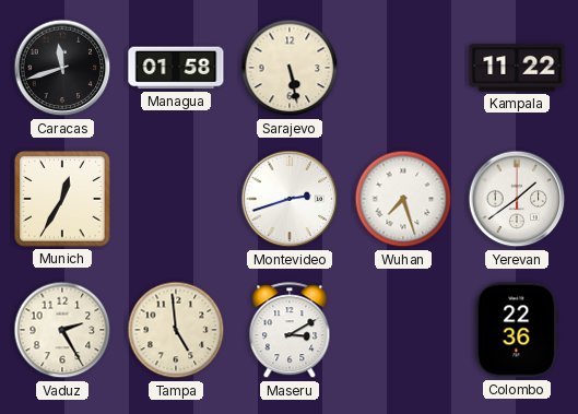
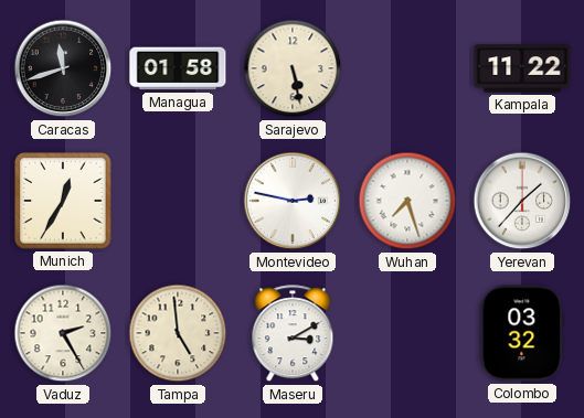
Montevideo: 2:42 -> 2:47
Yerevan: 1:39 -> 1:37
Colombo: 22:36 -> 03:32
